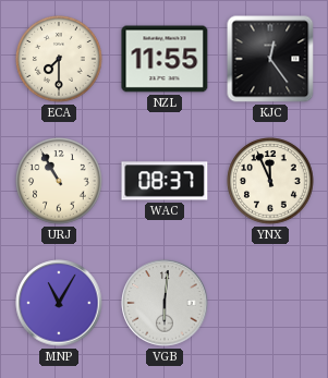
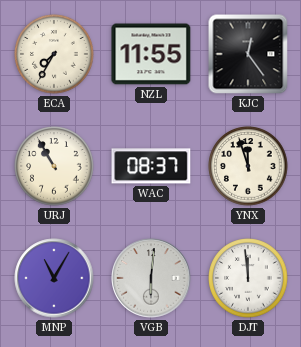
ECA: 7:30 -> 7:35
YNX: 11:56 -> 11:57
DJT: none -> 11:59
